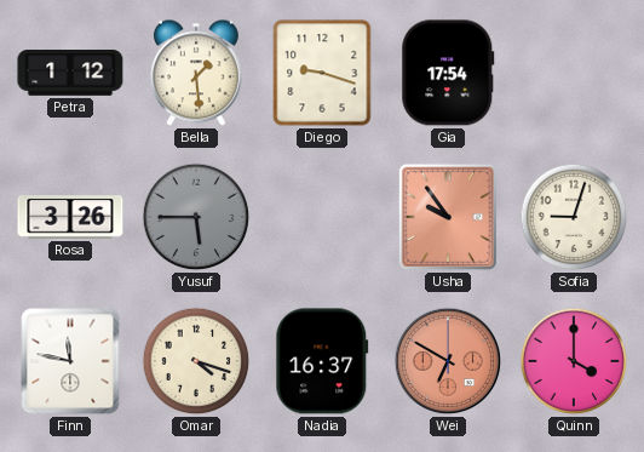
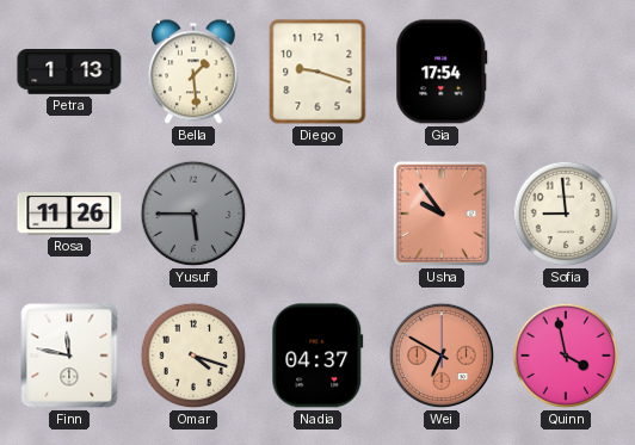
Petra: 1:12 -> 1:13
Rosa: 3:26 -> 11:26
Sofia: 9:03 -> 8:59
Nadia: 16:37 -> 04:37
Quinn: 4:00 -> 3:58
